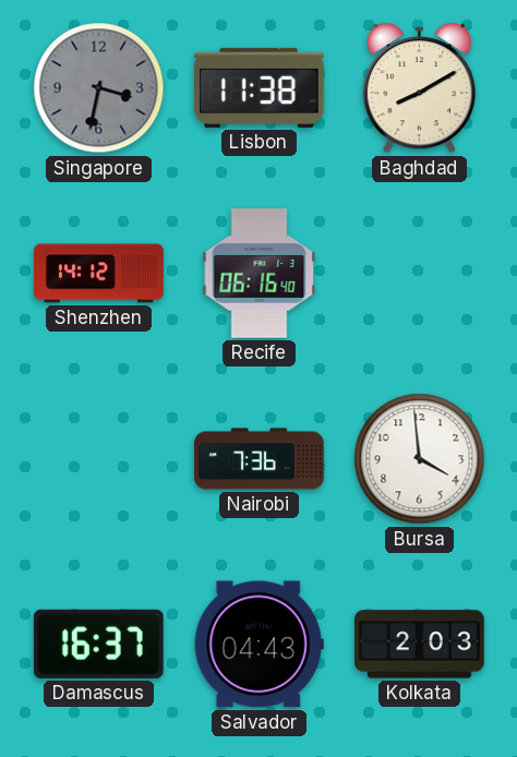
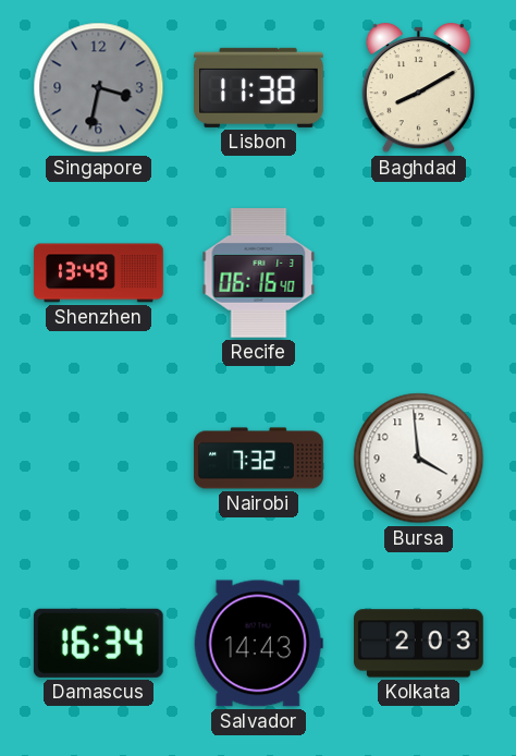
Shenzhen: 14:12 -> 13:49
Nairobi: 7:36 -> 7:32
Damascus: 16:37 -> 16:34
Salvador: 04:43 -> 14:43
